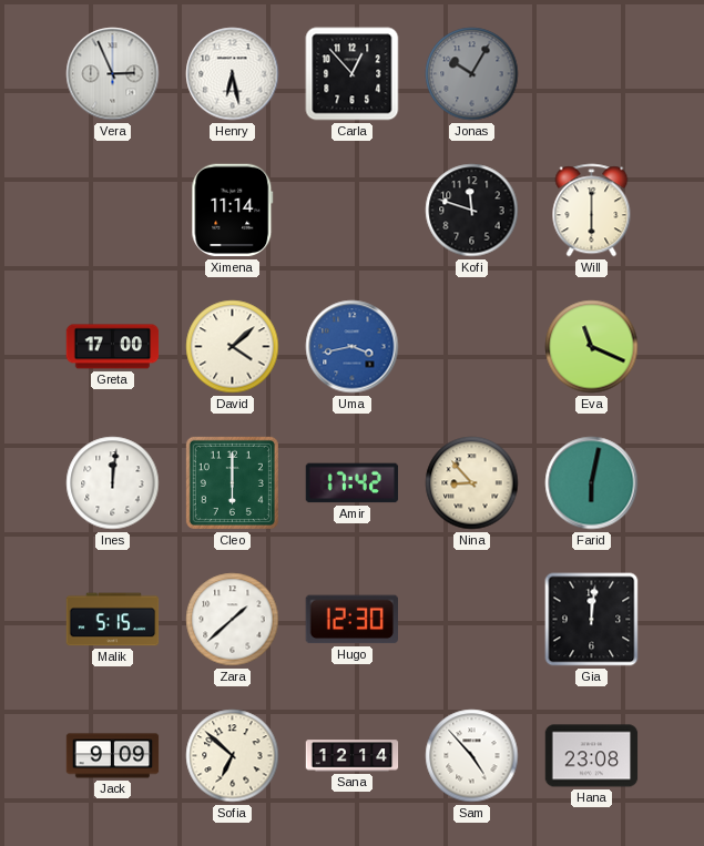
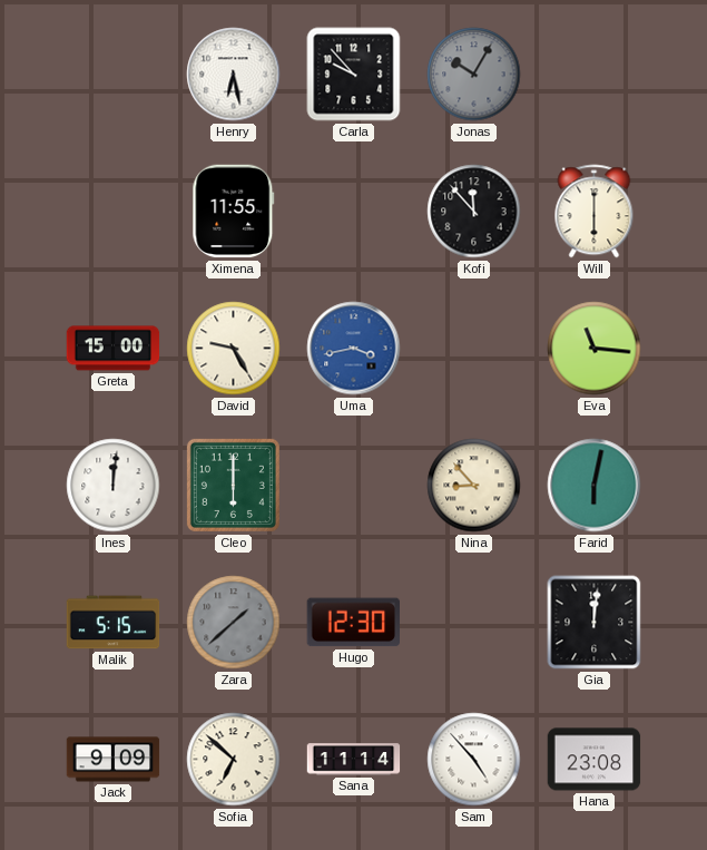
Vera: 2:56 -> none
Carla: 12:53 -> 9:53
Ximena: 11:14 -> 11:55
Kofi: 11:48 -> 11:53
Greta: 17:00 -> 15:00
David: 4:08 -> 9:25
Eva: 11:19 -> 11:16
Amir: 17:42 -> none
Zara dial: white -> grey
Sana: 12:14 -> 11:14
